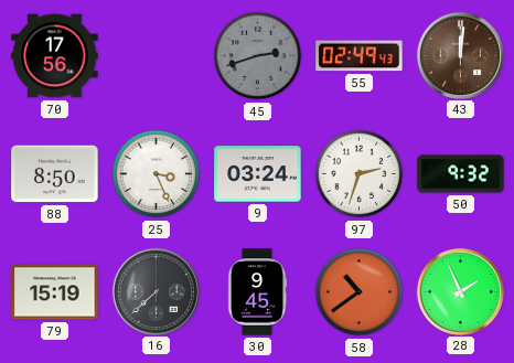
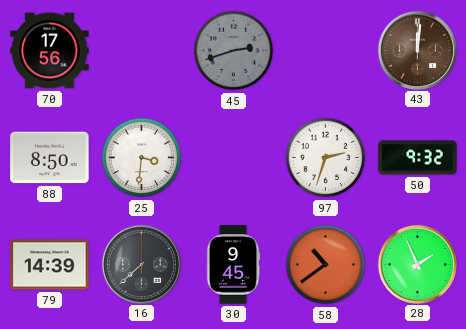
55: 02:49 -> none
25: 3:26 -> 3:31
9: 03:24 -> none
79: 15:19 -> 14:39
